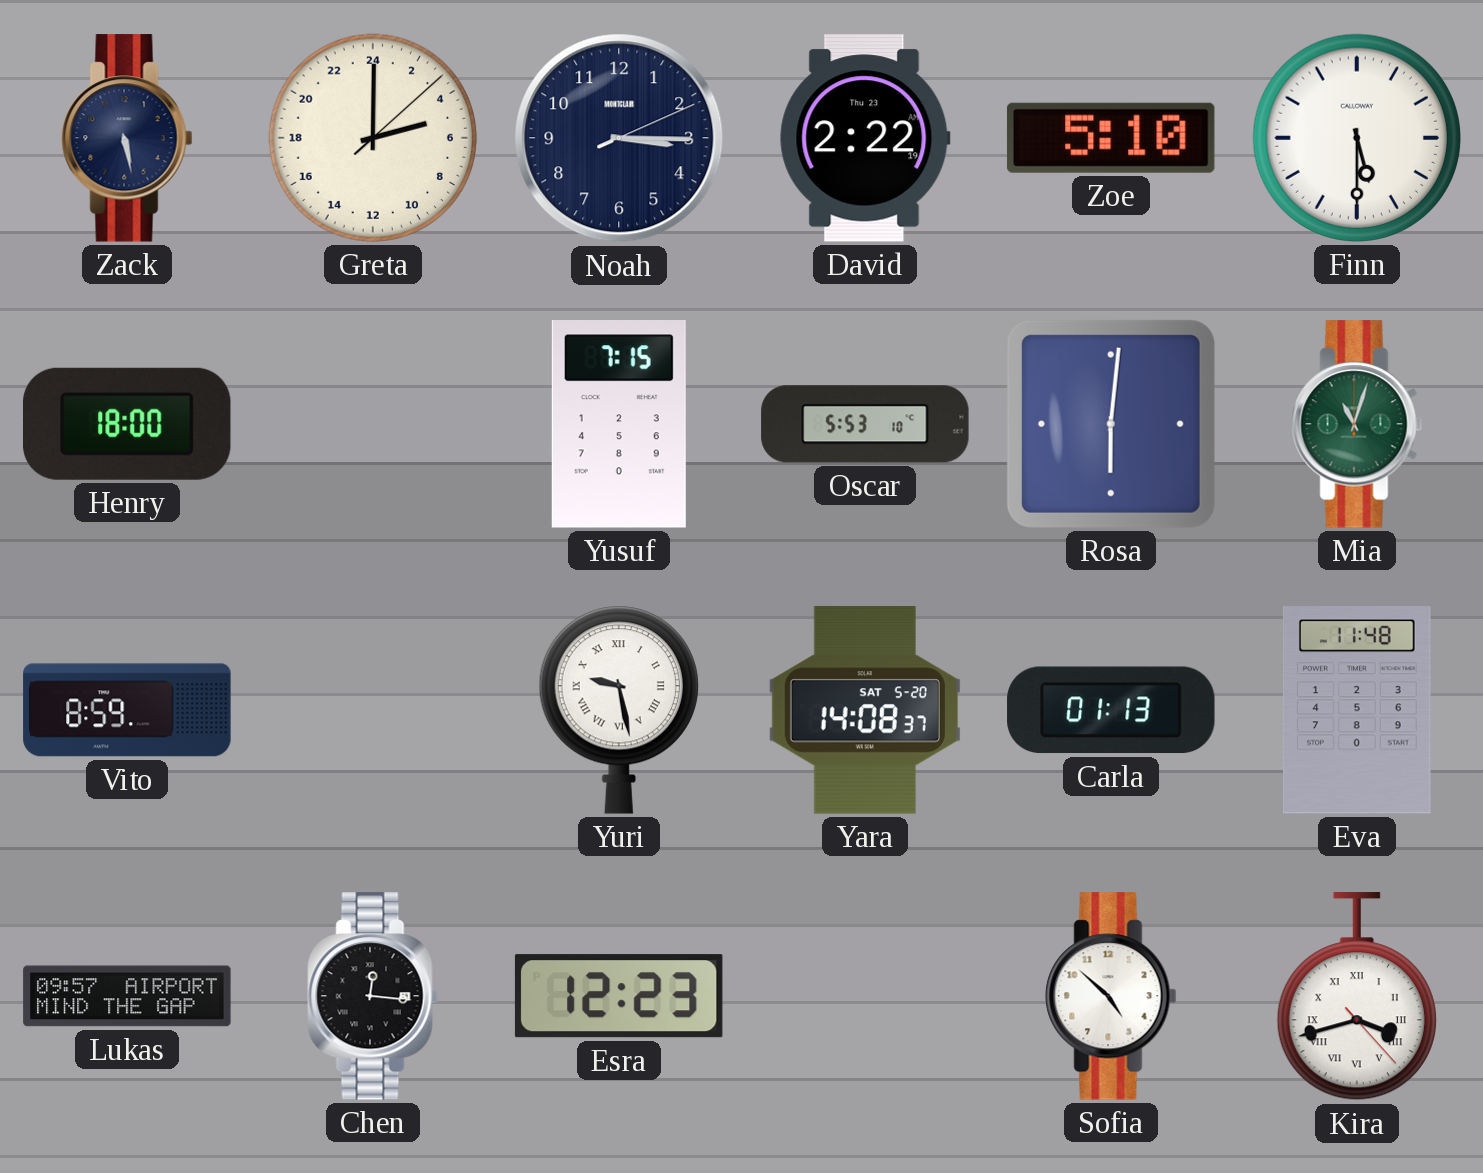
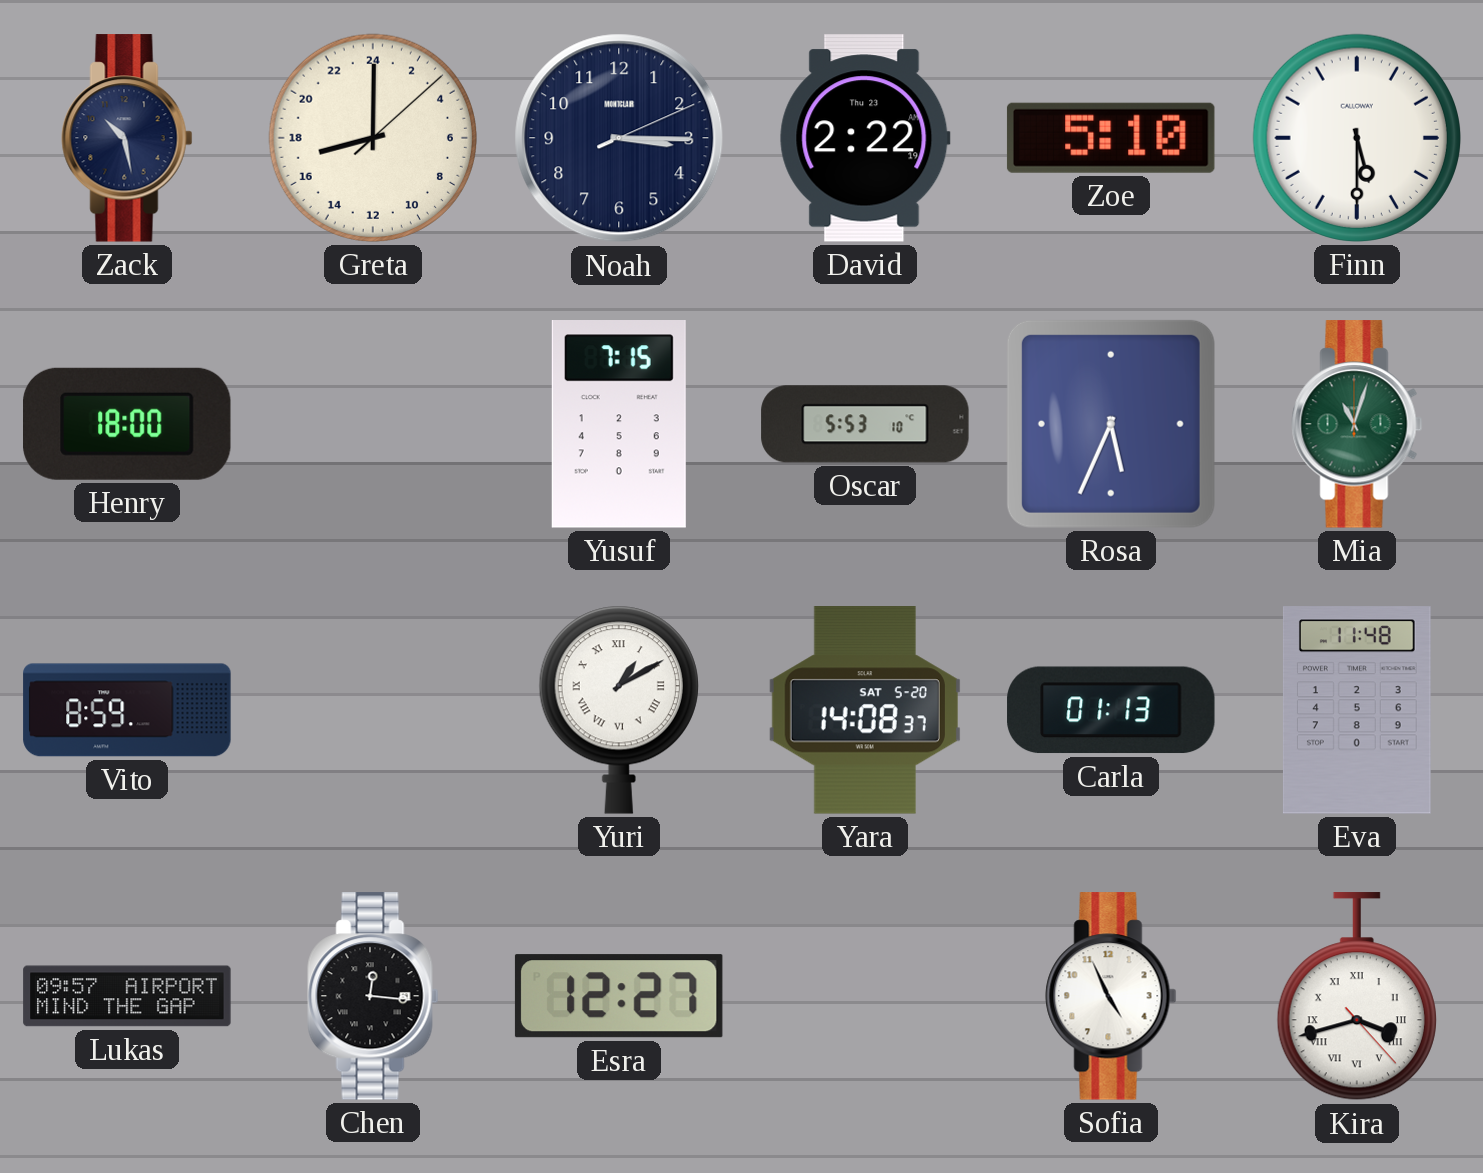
Zack: 5:28 -> 10:28
Greta: 5:00 -> 17:00
Rosa: 6:01 -> 5:34
Yuri: 9:28 -> 1:10
Esra: 12:23 -> 12:27
Sofia: 4:52 -> 4:56
